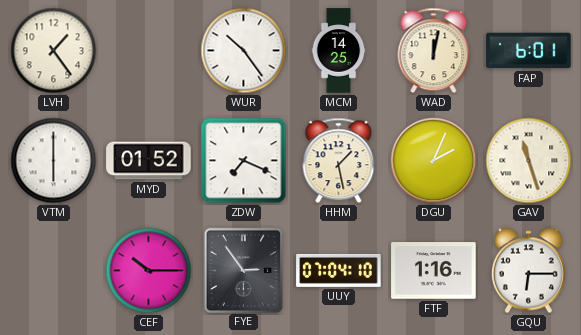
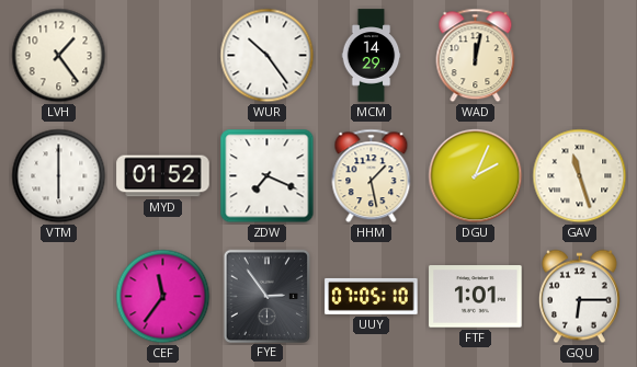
MCM: 14:25 -> 14:29
FAP: 6:01 -> none
CEF: 10:15 -> 11:36
UUY: 07:04 -> 07:05
FTF: 1:16 -> 1:01
